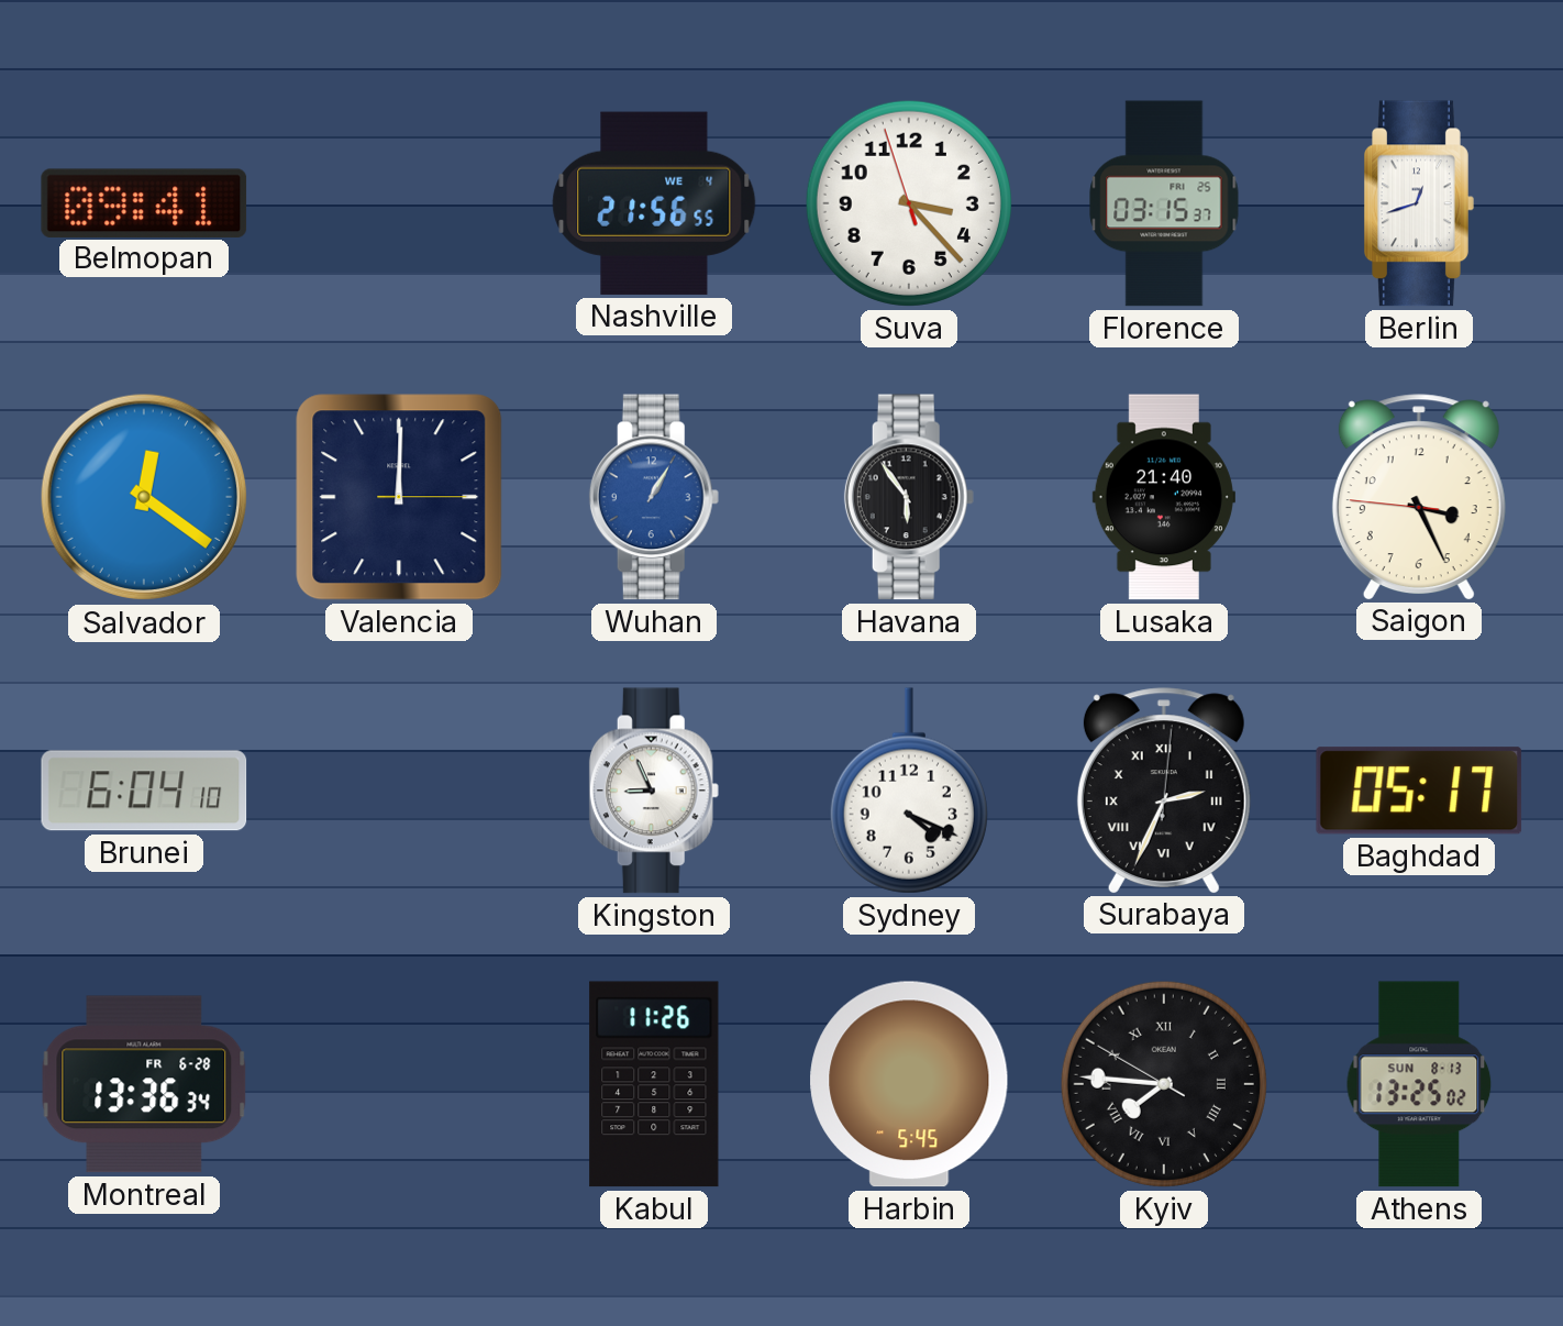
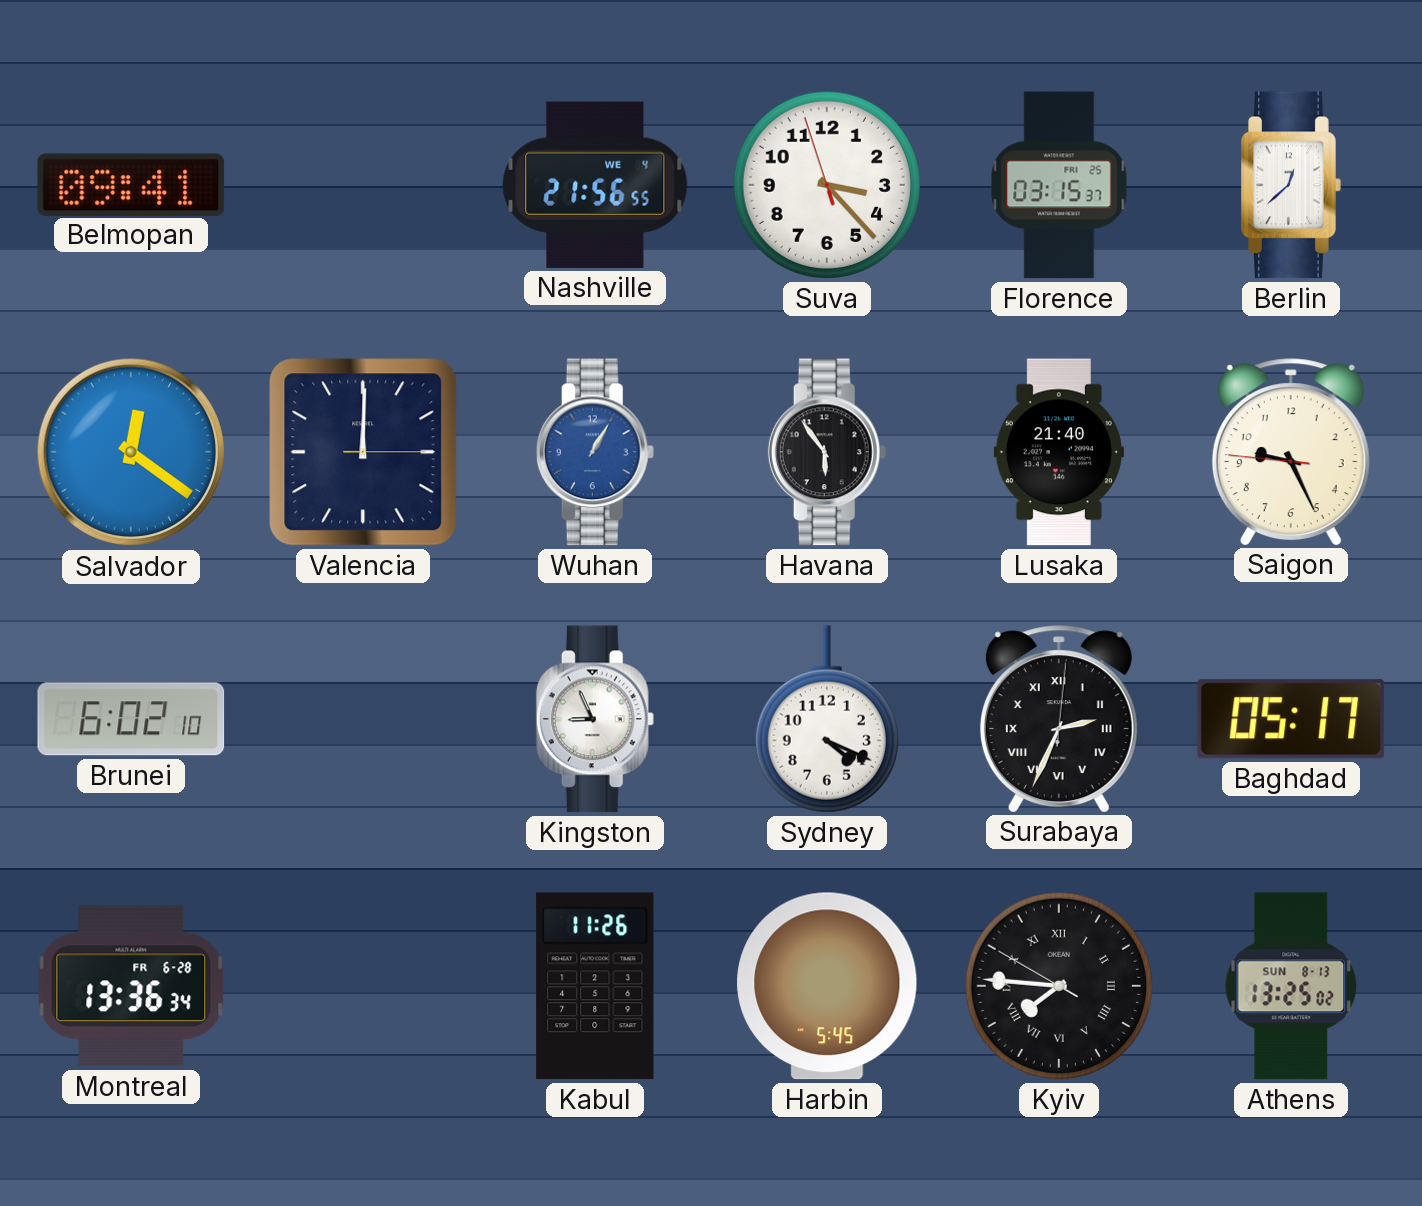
Berlin: 12:42 -> 12:38
Saigon: 3:25 -> 9:25
Brunei: 6:04 -> 6:02
